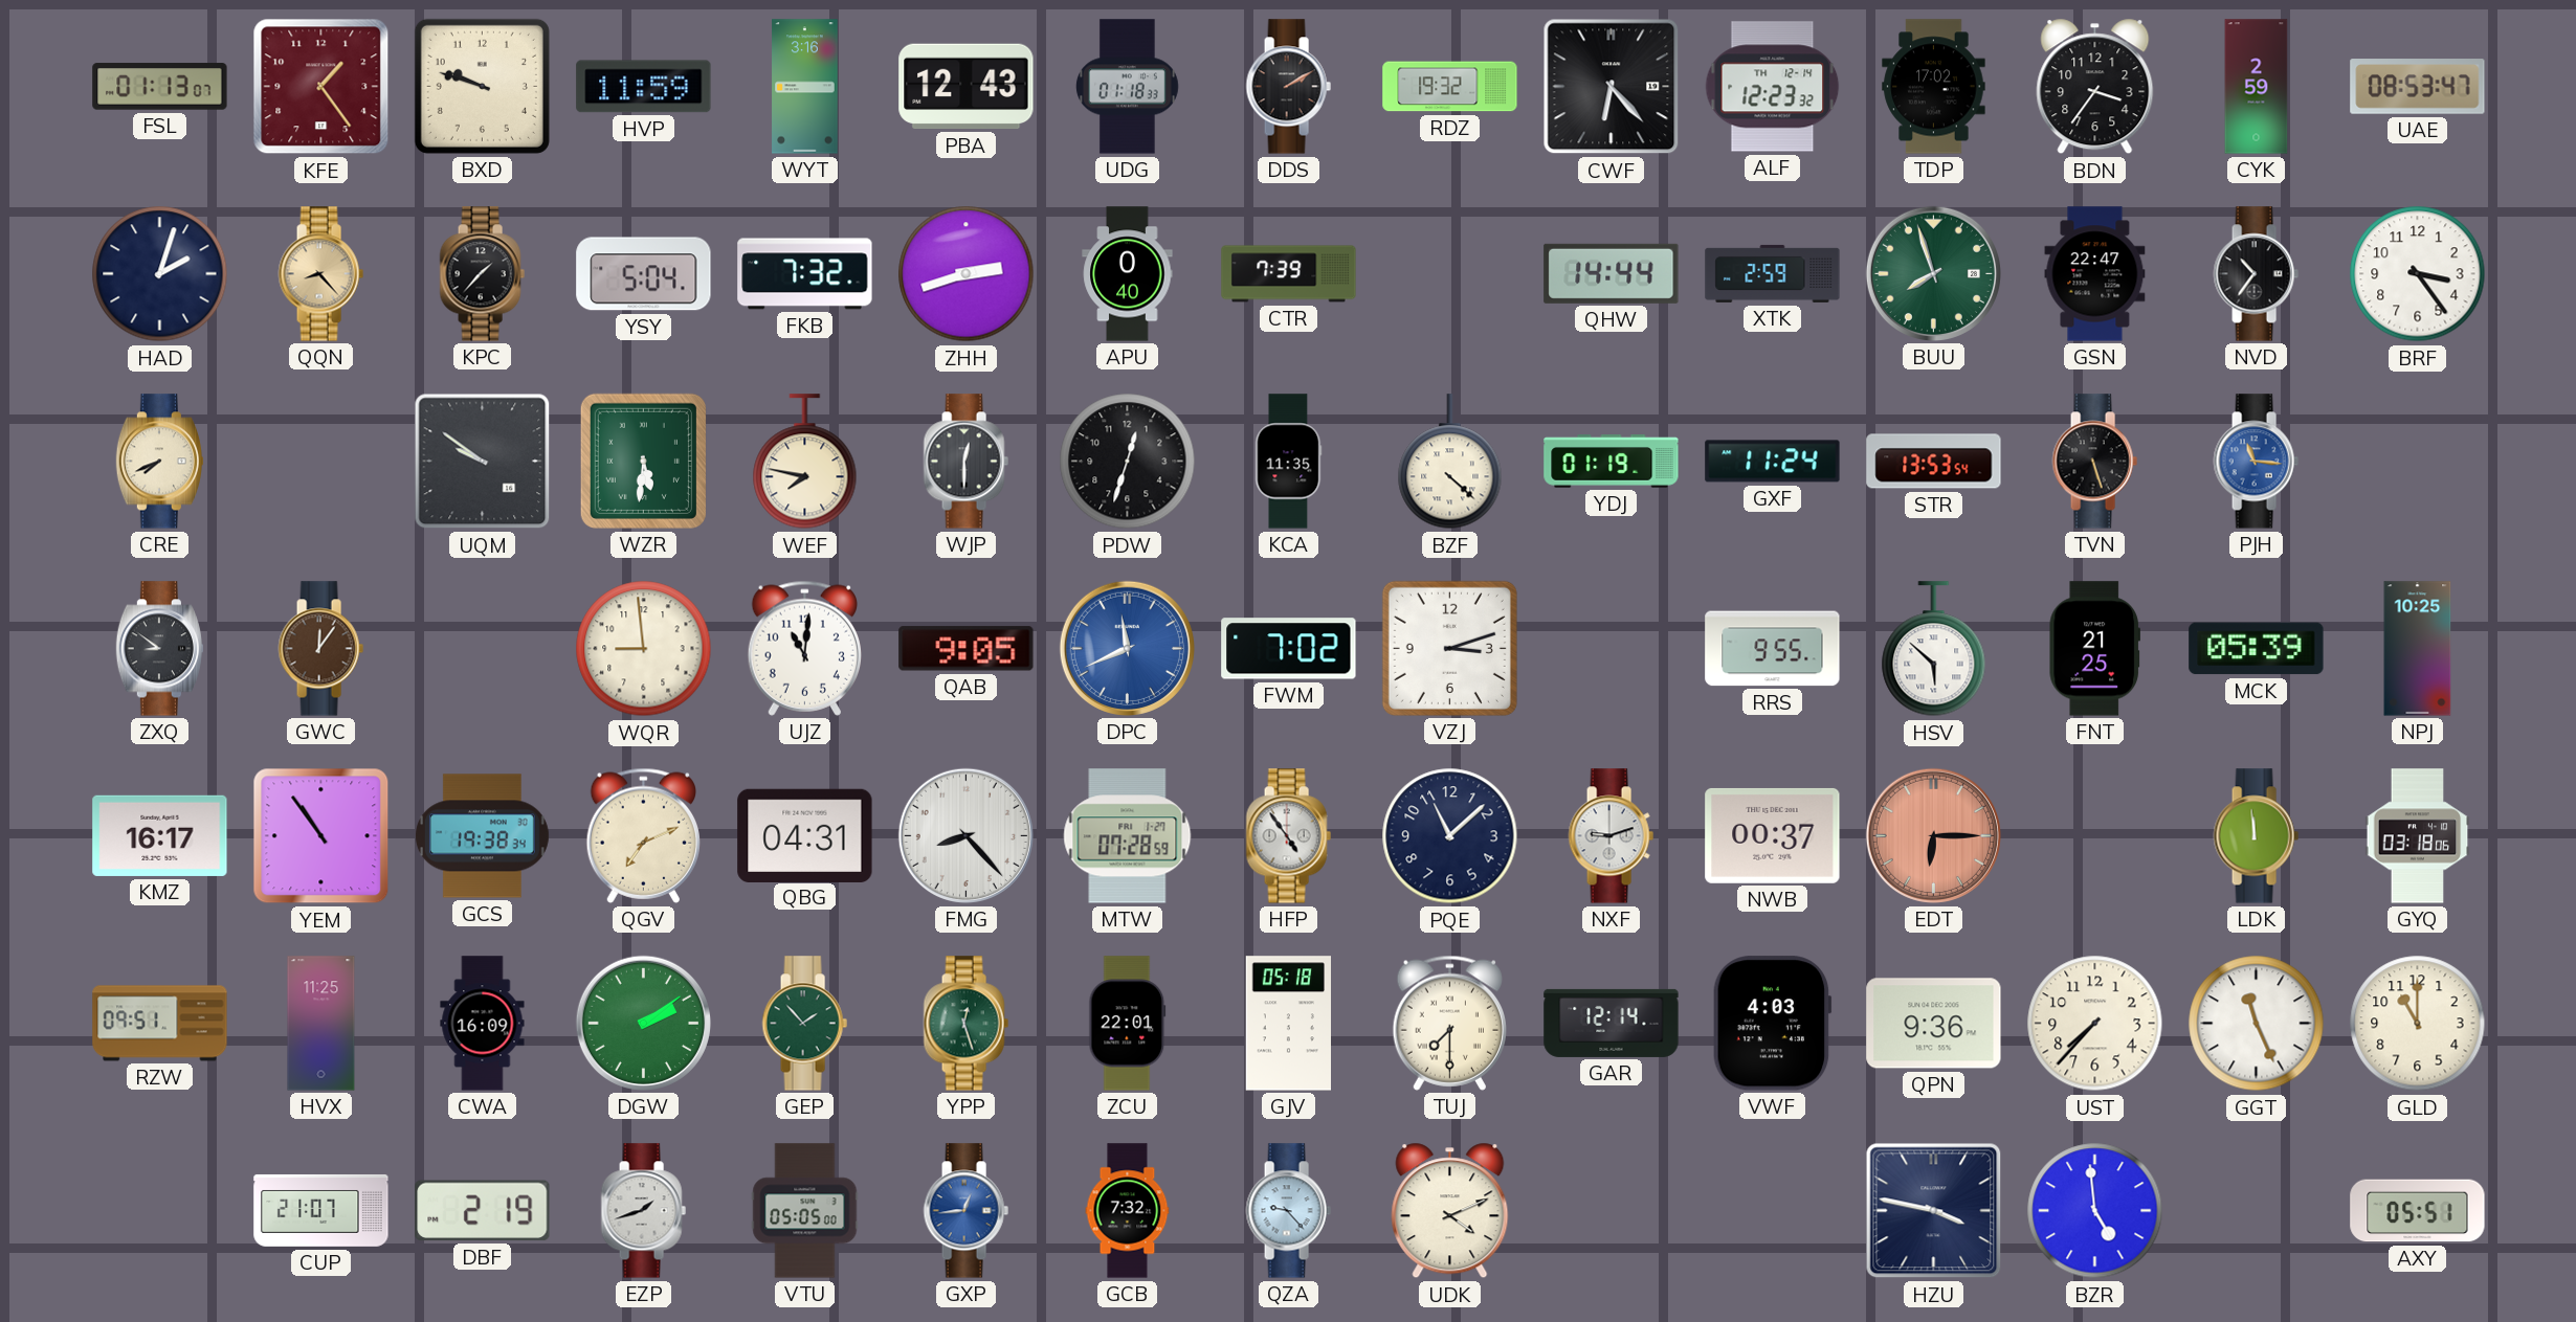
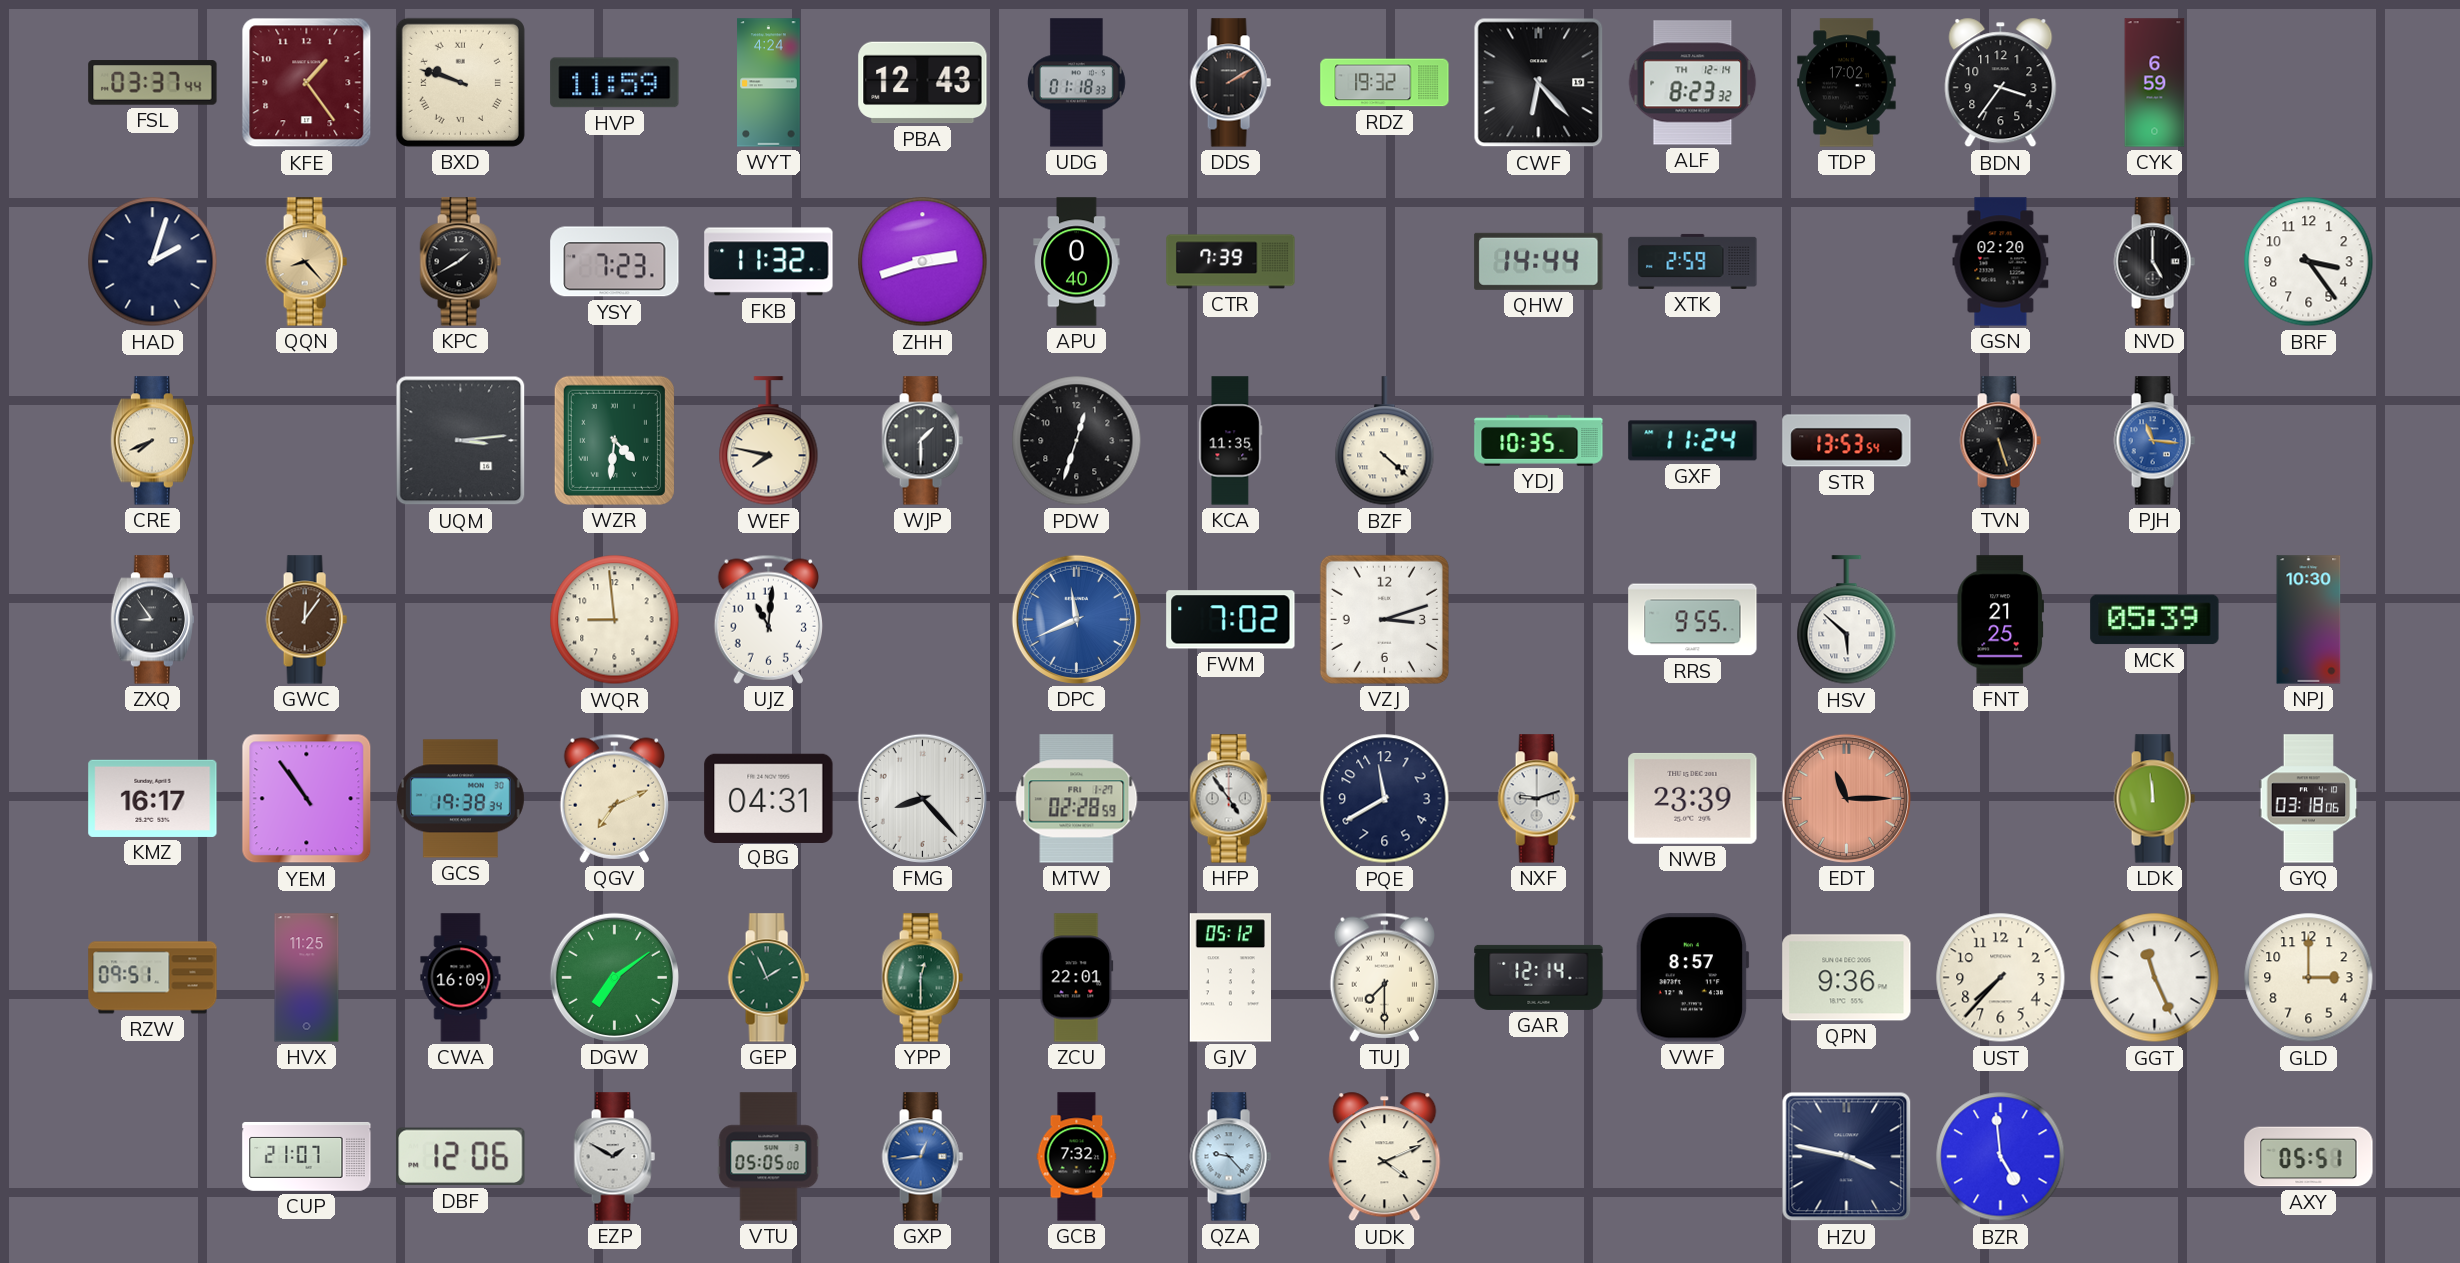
FSL: 01:13 -> 03:37
BXD numerals: Arabic -> Roman
WYT: 3:16 -> 4:24
ALF: 12:23 -> 8:23
CYK: 2:59 -> 6:59
UAE: 08:53 -> none
KPC: 1:37 -> 1:40
YSY: 5:04 -> 7:23
FKB: 7:32 -> 11:32
BUU: 7:57 -> none
GSN: 22:47 -> 02:20
NVD: 10:36 -> 5:00
UQM: 9:51 -> 3:14
WZR: 5:31 -> 4:31
WJP: 12:30 -> 1:30
YDJ: 01:19 -> 10:35
ZXQ: 8:51 -> 8:54
QAB: 9:05 -> none
NPJ: 10:25 -> 10:30
MTW: 07:28 -> 02:28
PQE: 11:08 -> 11:40
NWB: 00:37 -> 23:39
EDT: 6:15 -> 11:15
DGW: 2:09 -> 7:09
GEP: 1:53 -> 1:56
YPP: 12:27 -> 12:30
GJV: 05:18 -> 05:12
VWF: 4:03 -> 8:57
GLD: 11:00 -> 3:00
DBF: 2:19 -> 12:06
EZP: 1:42 -> 1:50
